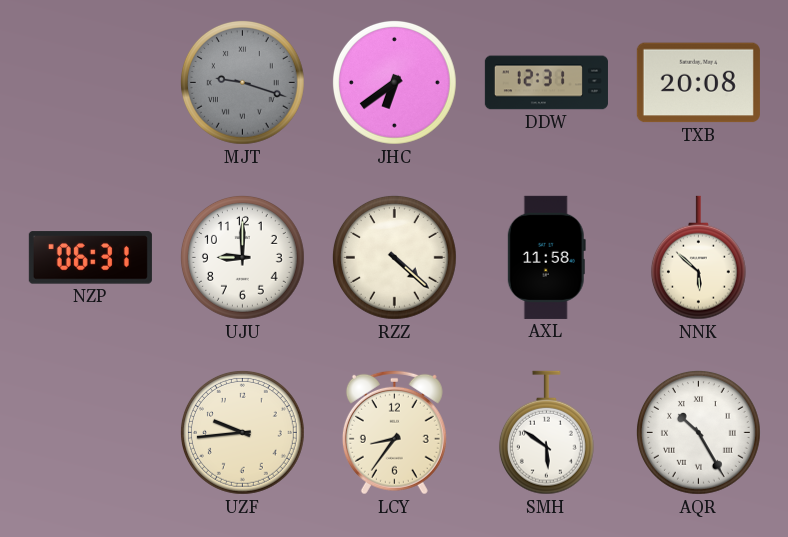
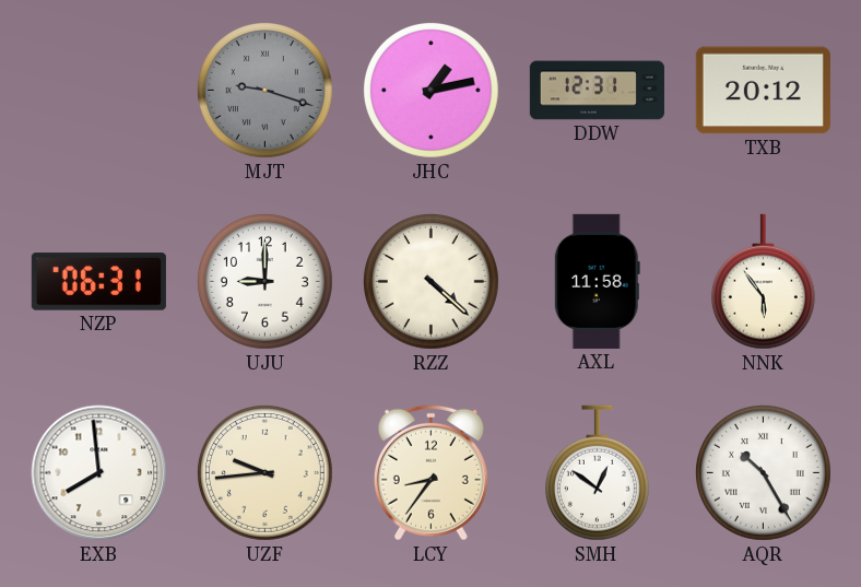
JHC: 6:39 -> 1:13
TXB: 20:08 -> 20:12
NNK: 5:52 -> 5:54
EXB: none -> 7:59
SMH: 5:51 -> 12:51
